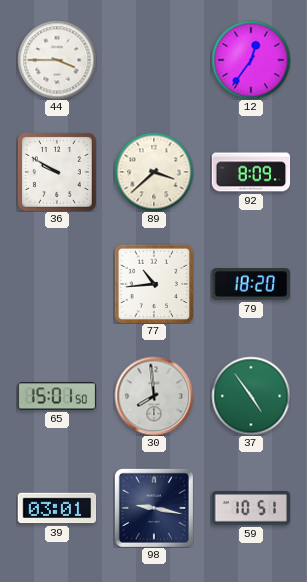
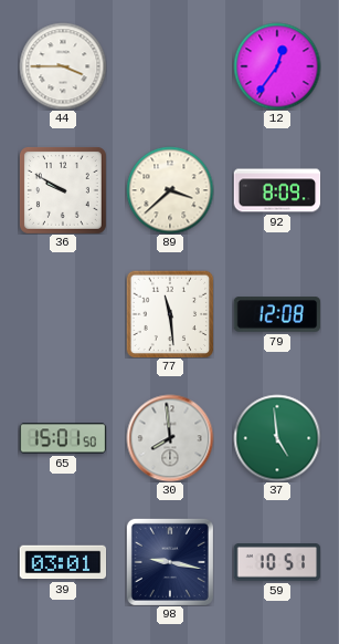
77: 10:44 -> 11:29
79: 18:20 -> 12:08
37: 4:54 -> 4:59
